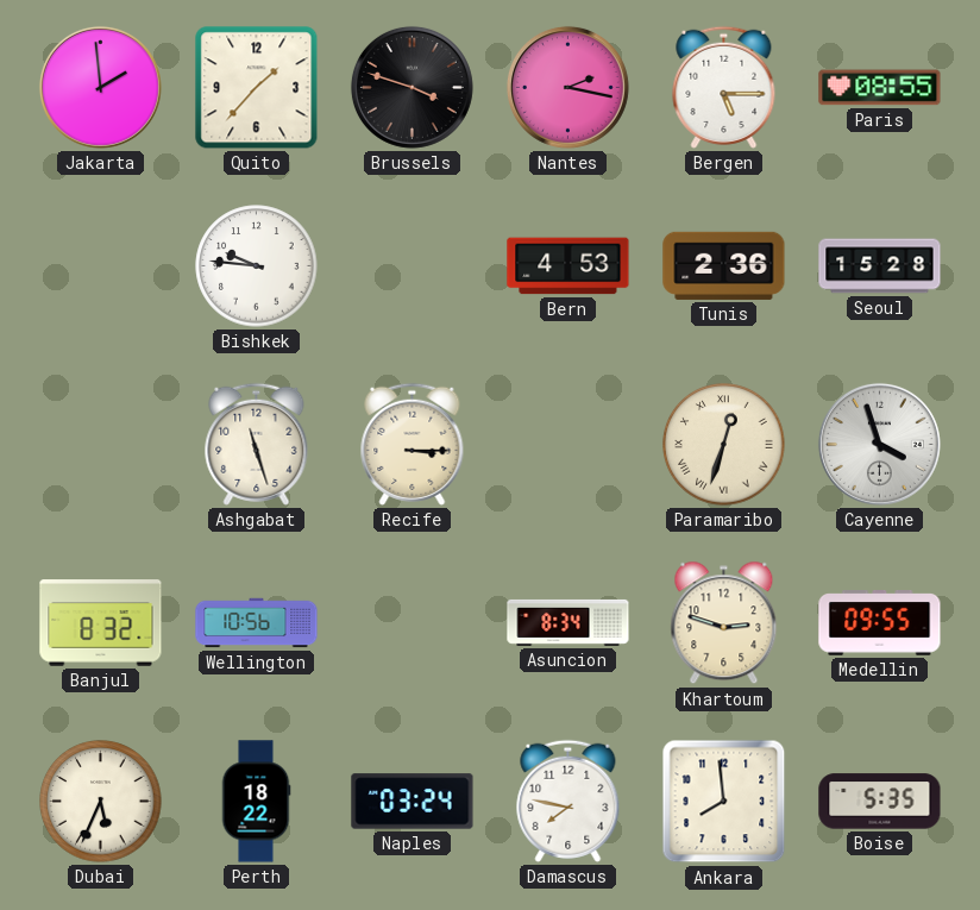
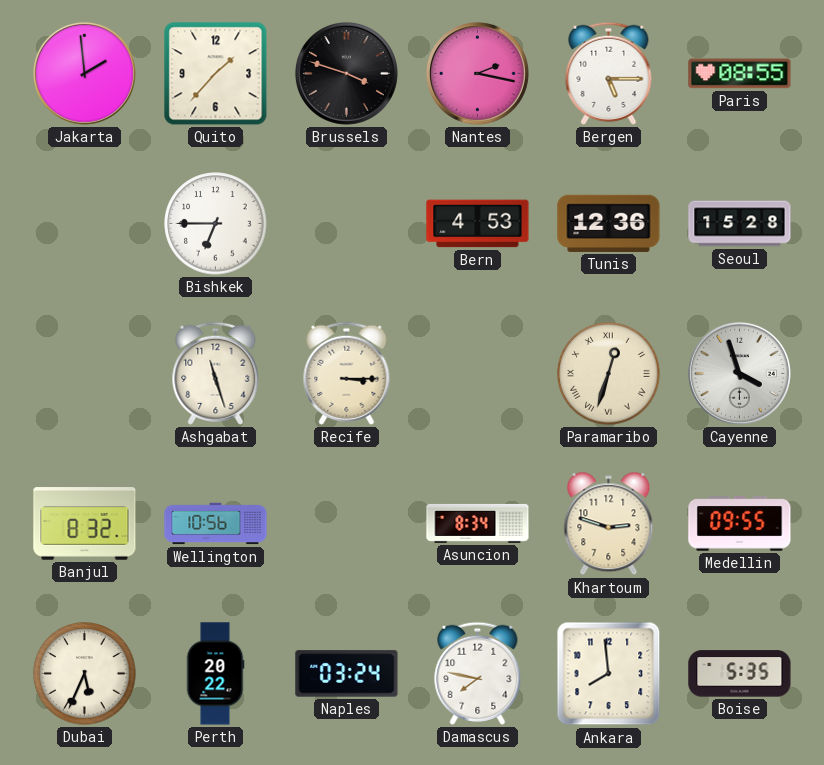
Bishkek: 9:46 -> 6:45
Tunis: 2:36 -> 12:36
Perth: 18:22 -> 20:22
